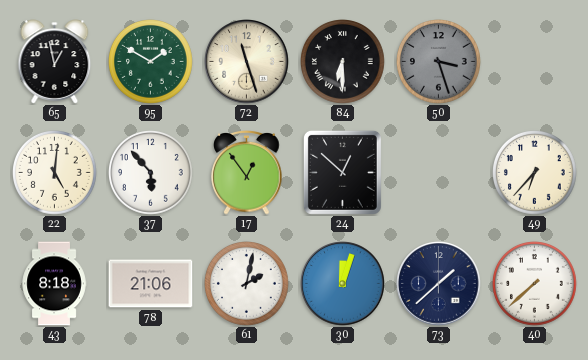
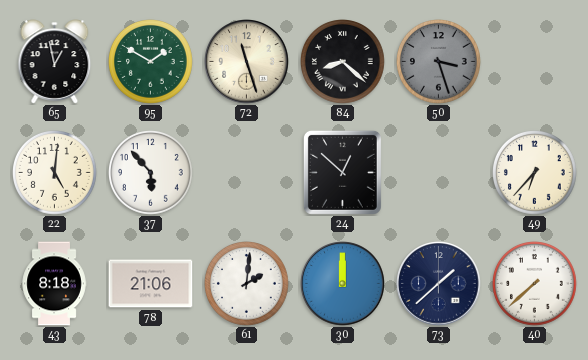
84: 6:30 -> 8:22
17: 12:54 -> none
61: 2:02 -> 2:01
30: 12:03 -> 12:00
